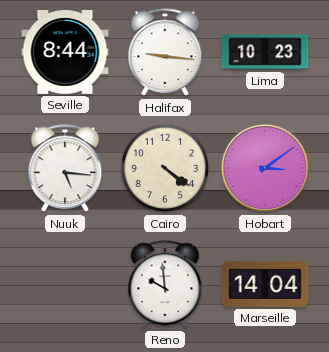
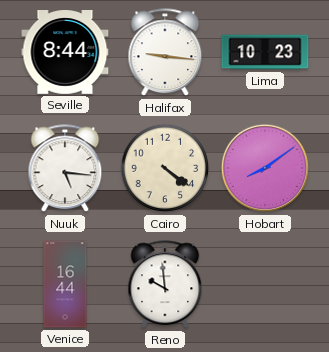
Hobart: 3:09 -> 8:09
Venice: none -> 16:44
Marseille: 14:04 -> none
